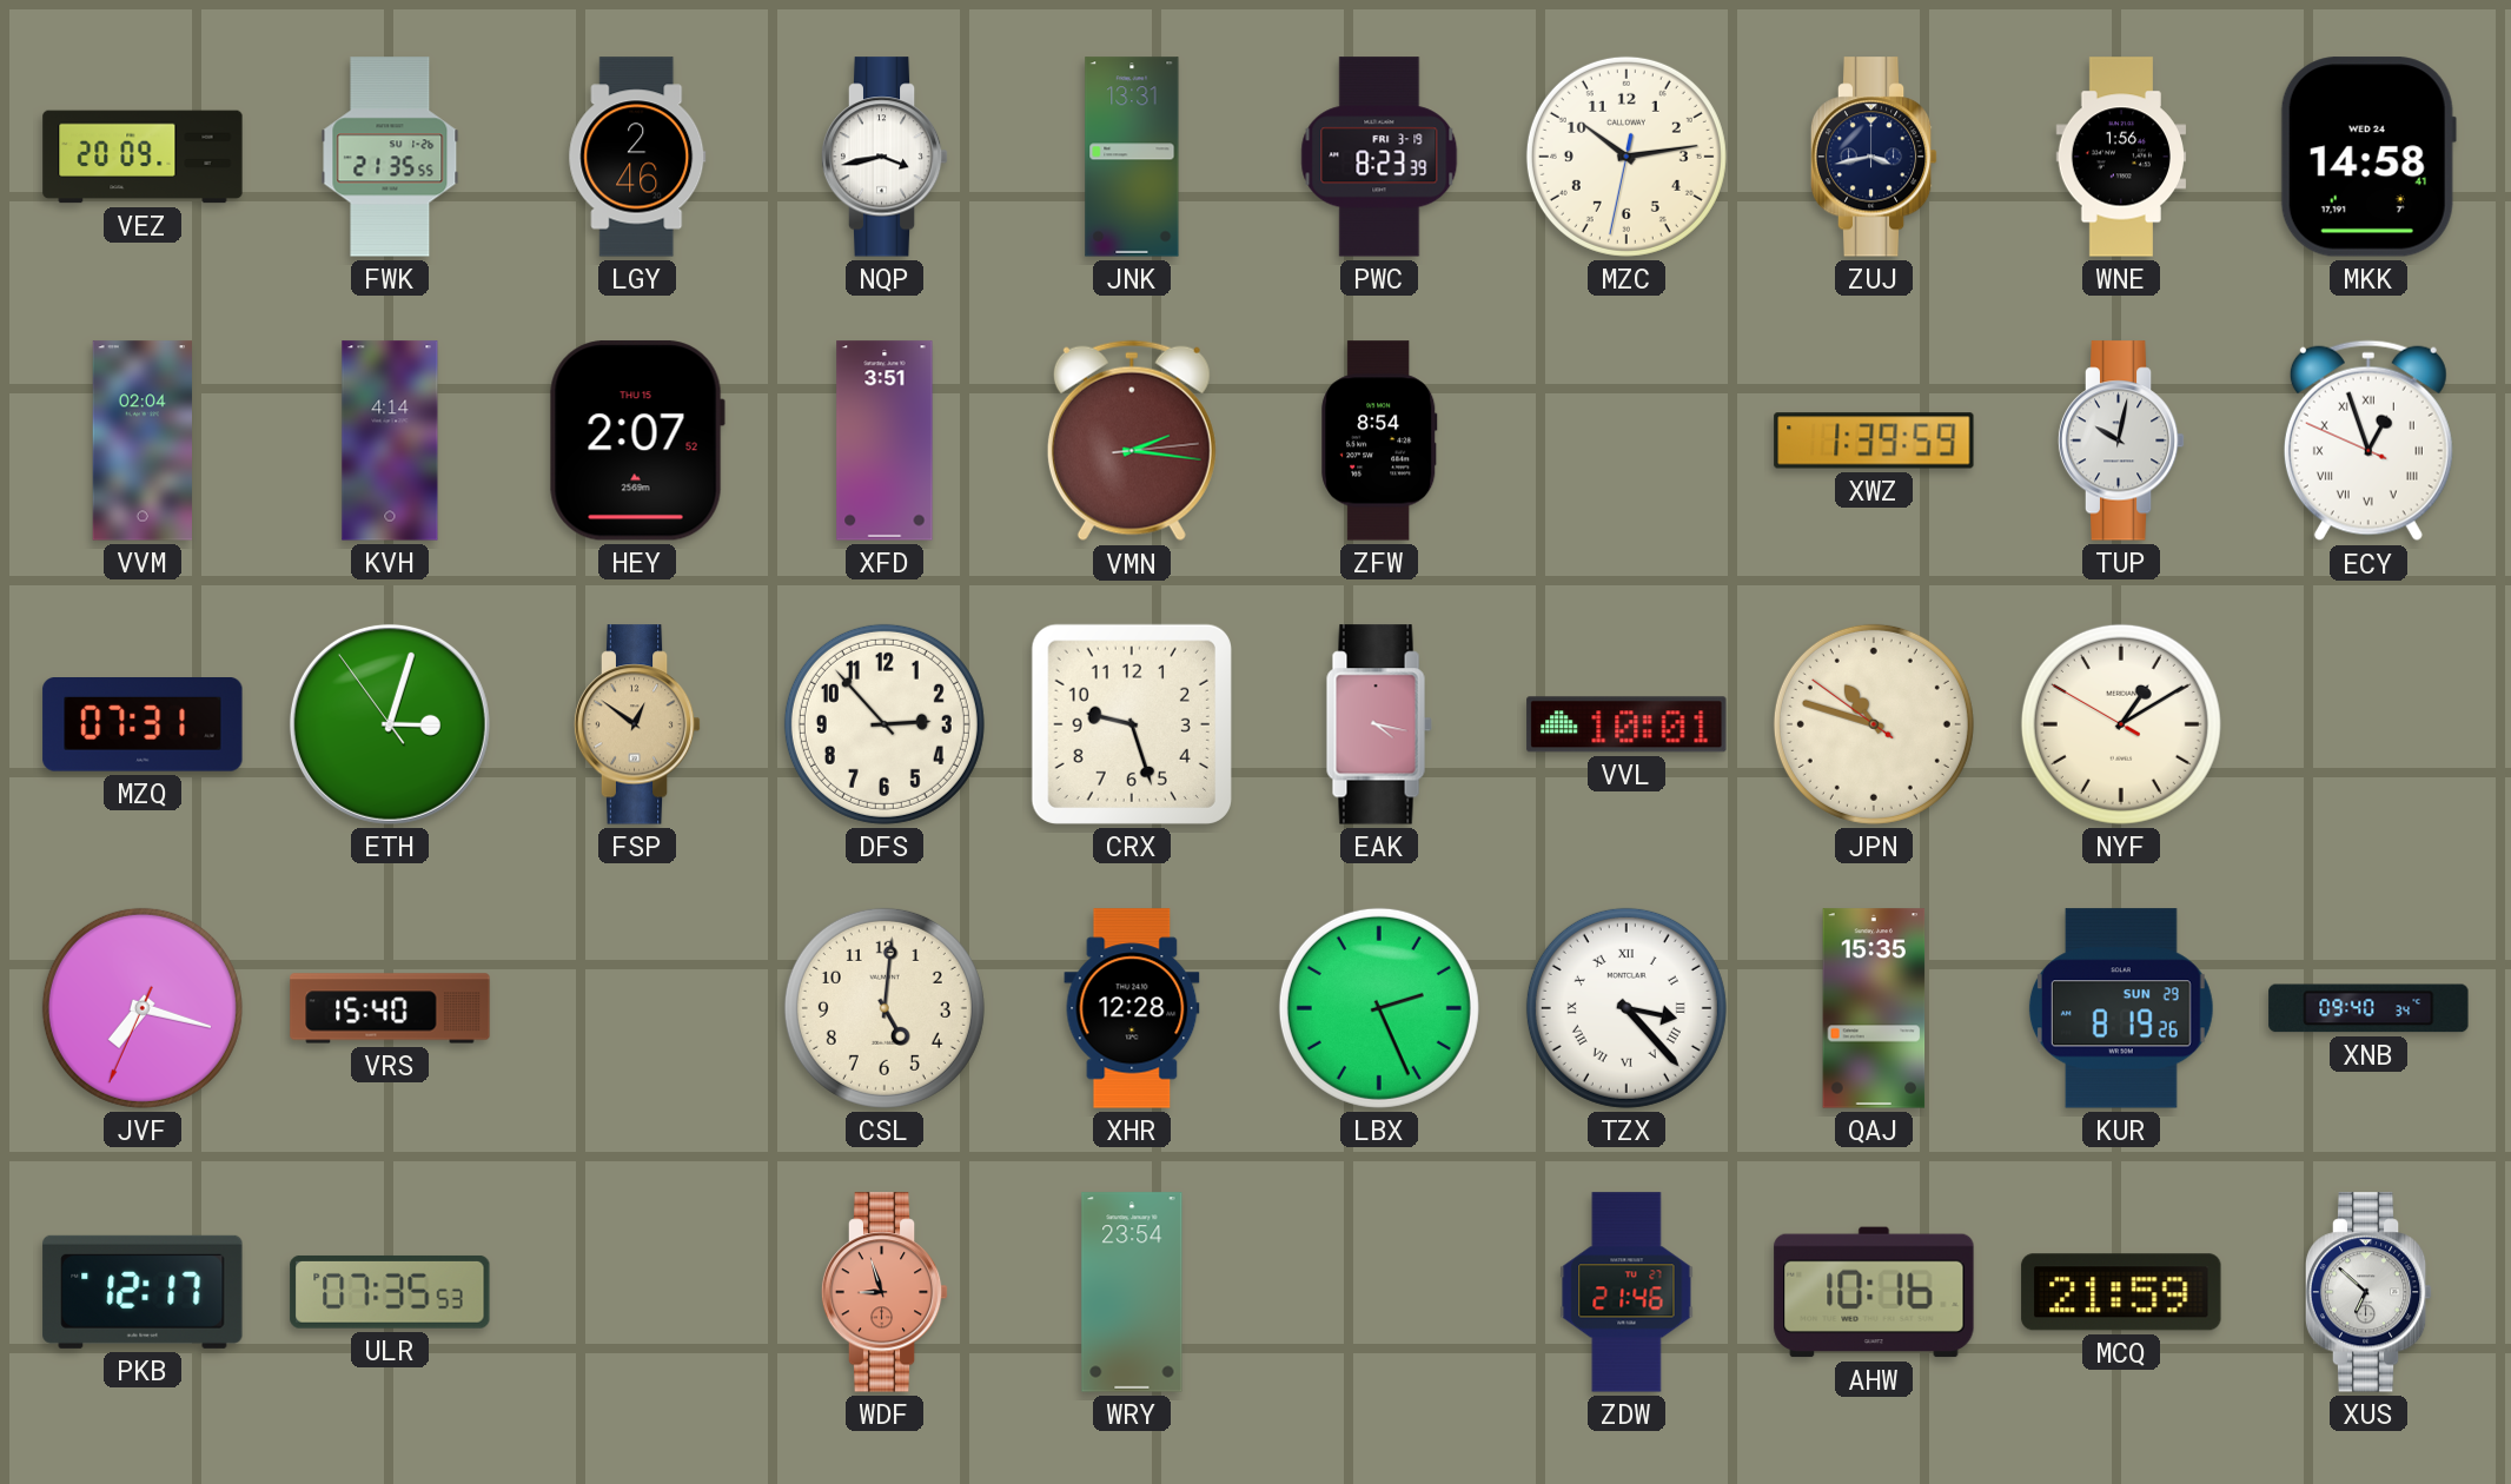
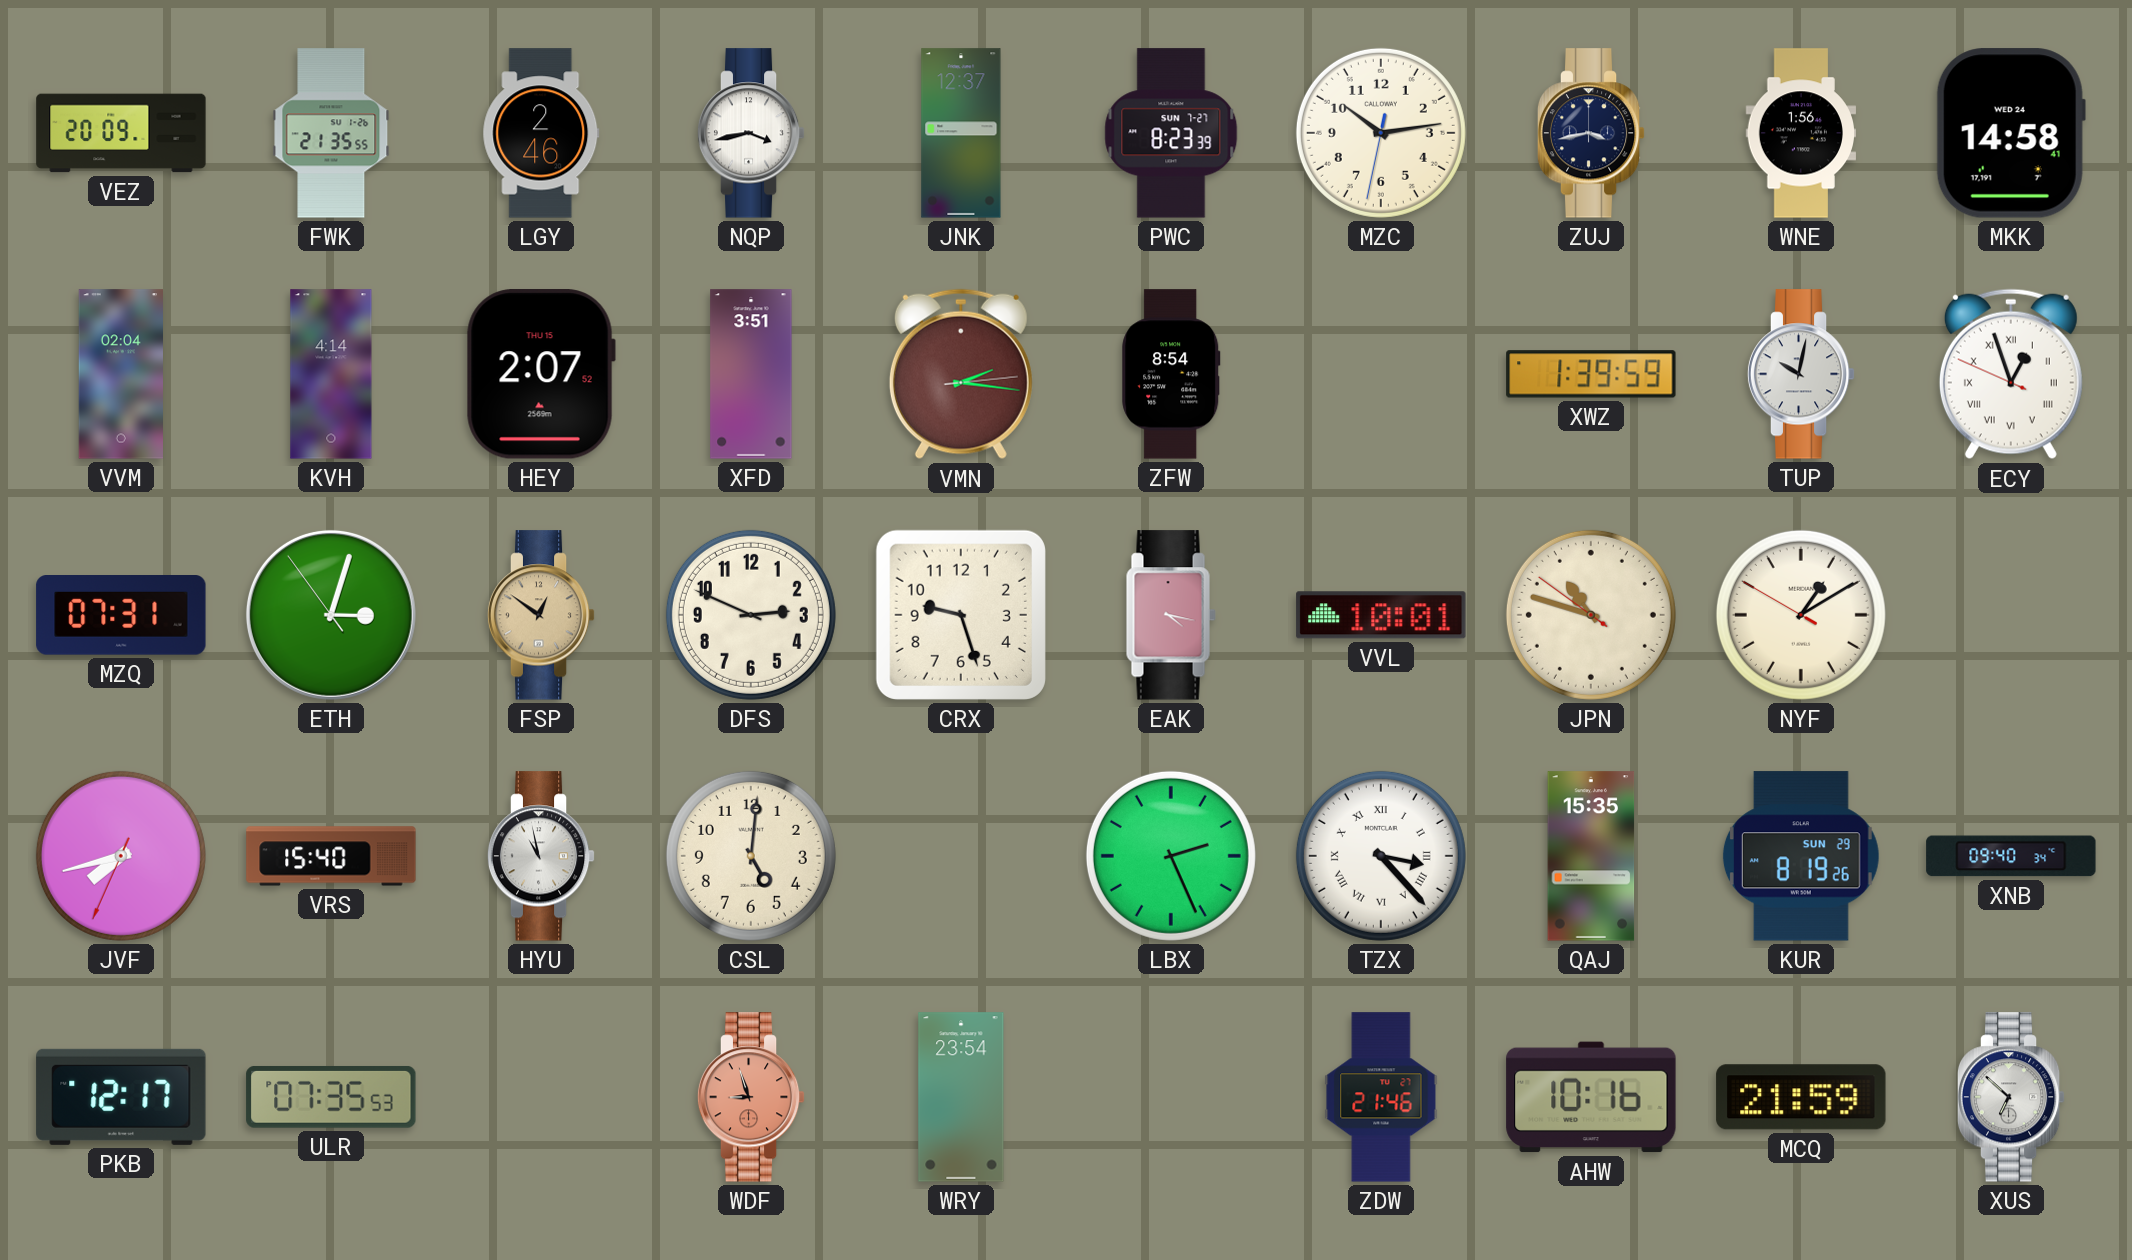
JNK: 13:31 -> 12:37
PWC date: FRI 3-19 -> SUN 7-27
DFS: 2:53 -> 2:49
JVF: 7:17 -> 7:42
HYU: none -> 10:58
XHR: 12:28 -> none
